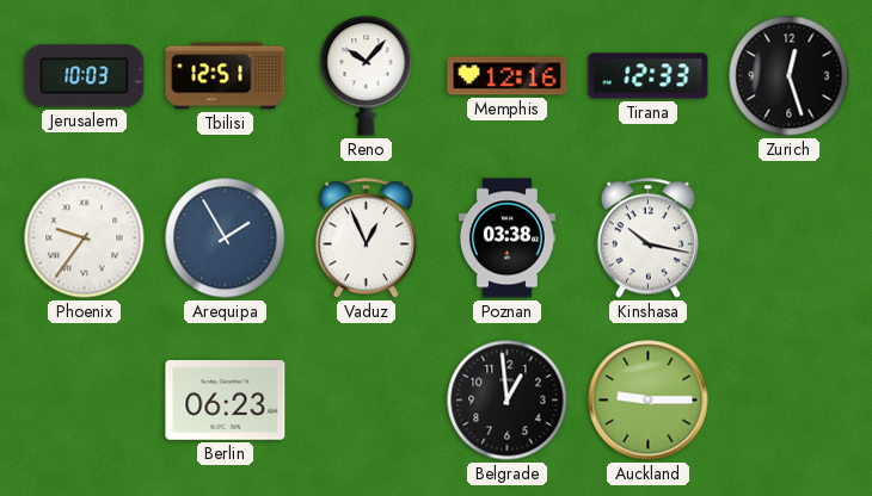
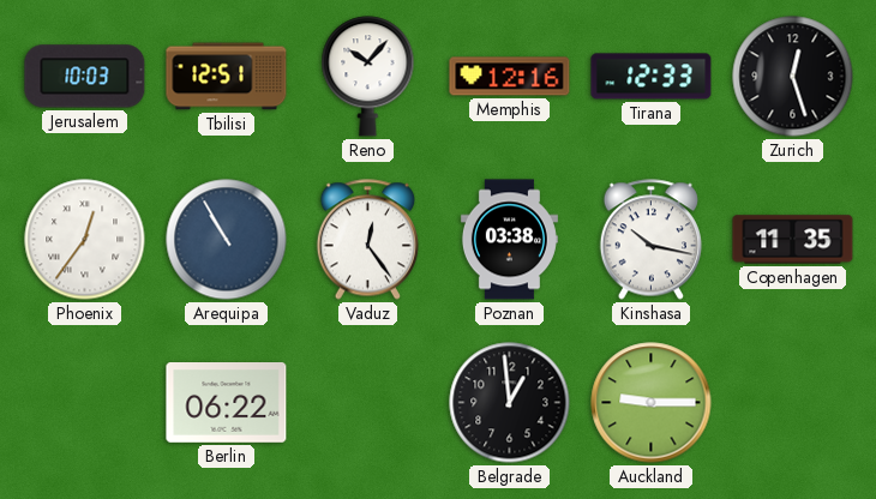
Phoenix: 9:36 -> 12:36
Arequipa: 1:55 -> 10:55
Vaduz: 12:56 -> 12:24
Copenhagen: none -> 11:35
Berlin: 06:23 -> 06:22
